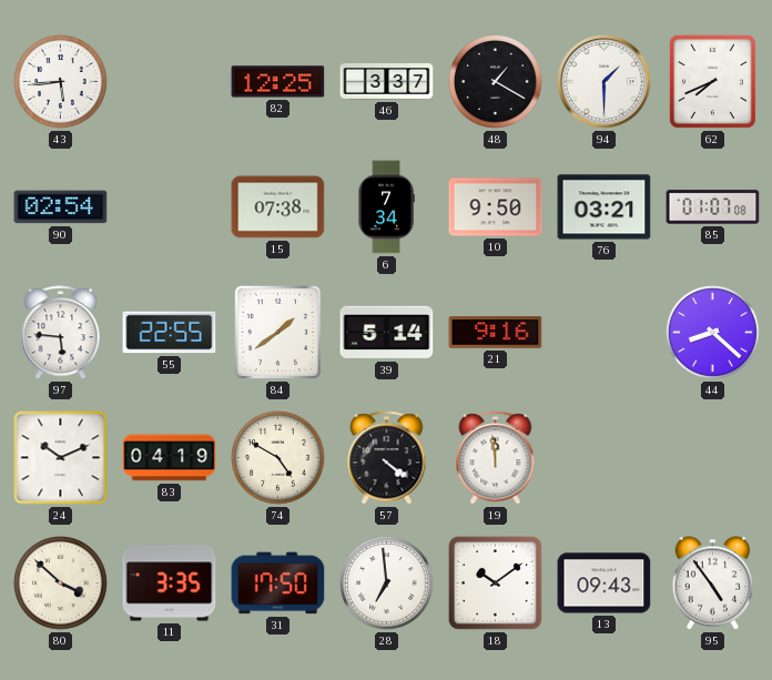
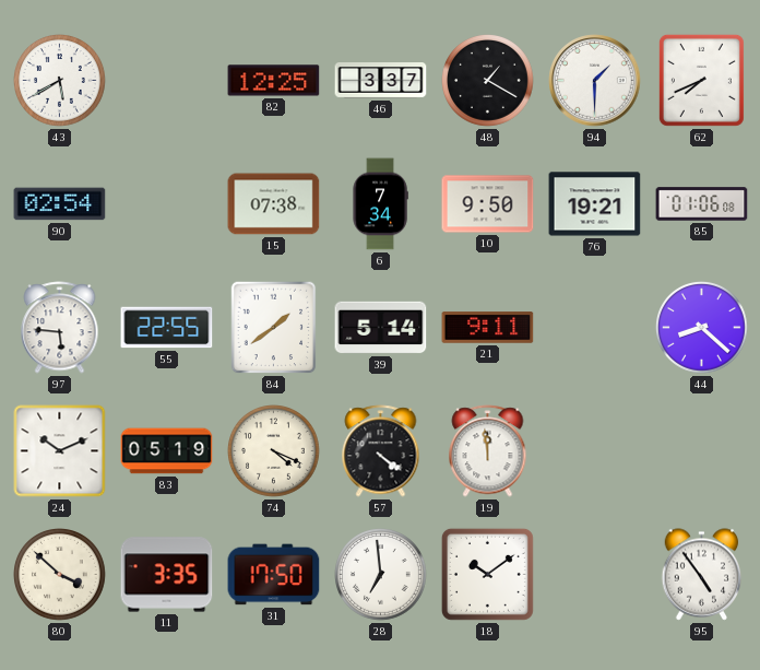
43: 5:44 -> 5:40
76: 03:21 -> 19:21
85: 01:07 -> 01:06
21: 9:16 -> 9:11
83: 04:19 -> 05:19
74: 4:50 -> 4:19
13: 09:43 -> none
